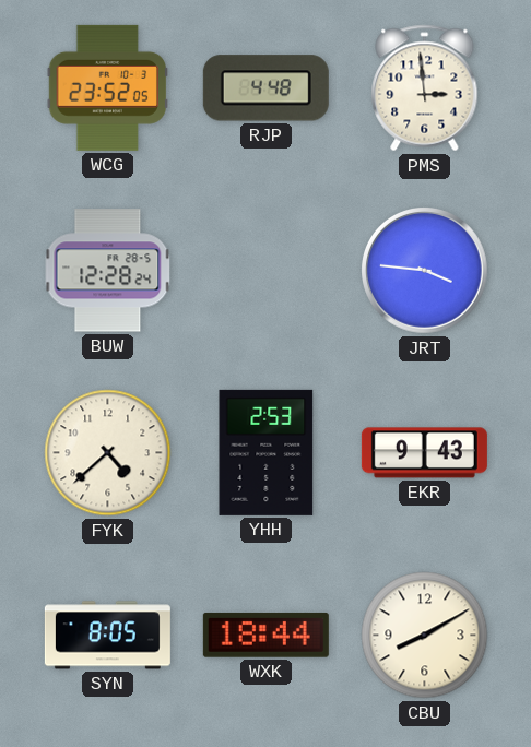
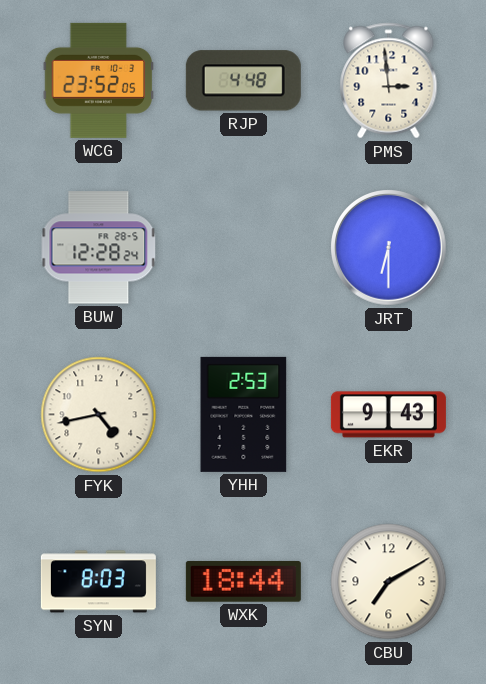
JRT: 3:46 -> 6:30
FYK: 4:38 -> 4:43
SYN: 8:05 -> 8:03
CBU: 8:10 -> 7:10
